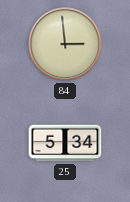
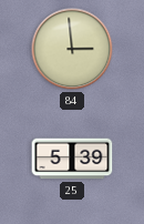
25: 5:34 -> 5:39
